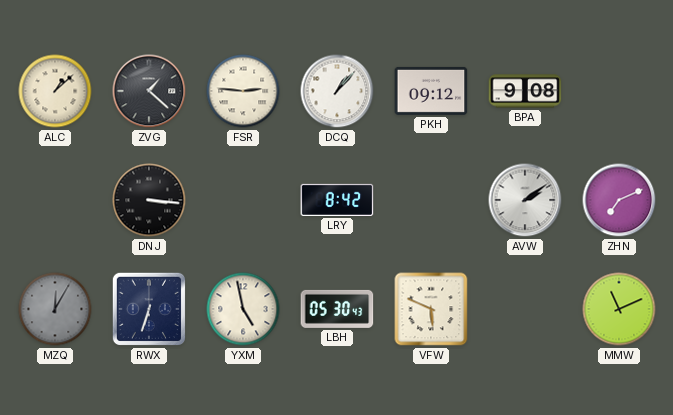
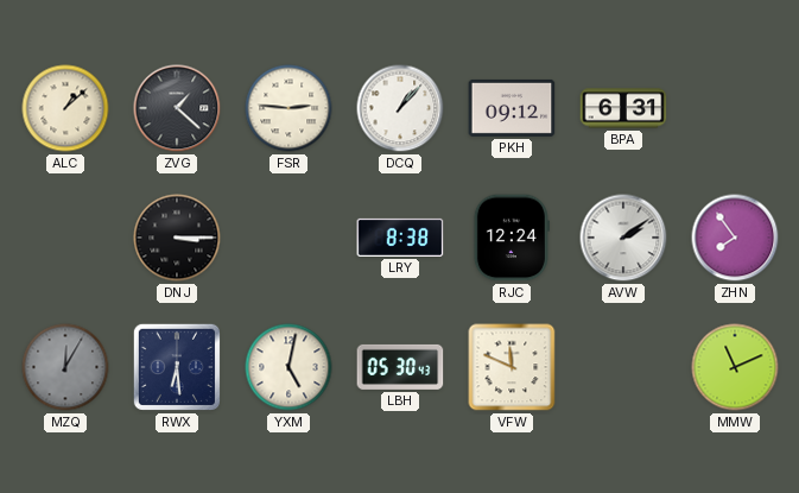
BPA: 9:08 -> 6:31
DNJ: 3:16 -> 3:15
LRY: 8:42 -> 8:38
RJC: none -> 12:24
ZHN: 7:11 -> 7:54
RWX: 6:33 -> 6:29
YXM: 4:58 -> 5:02
VFW: 5:49 -> 11:49
